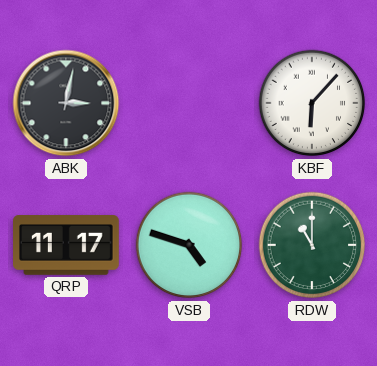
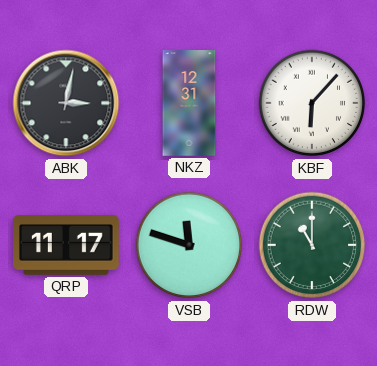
NKZ: none -> 12:31
VSB: 4:48 -> 11:48
